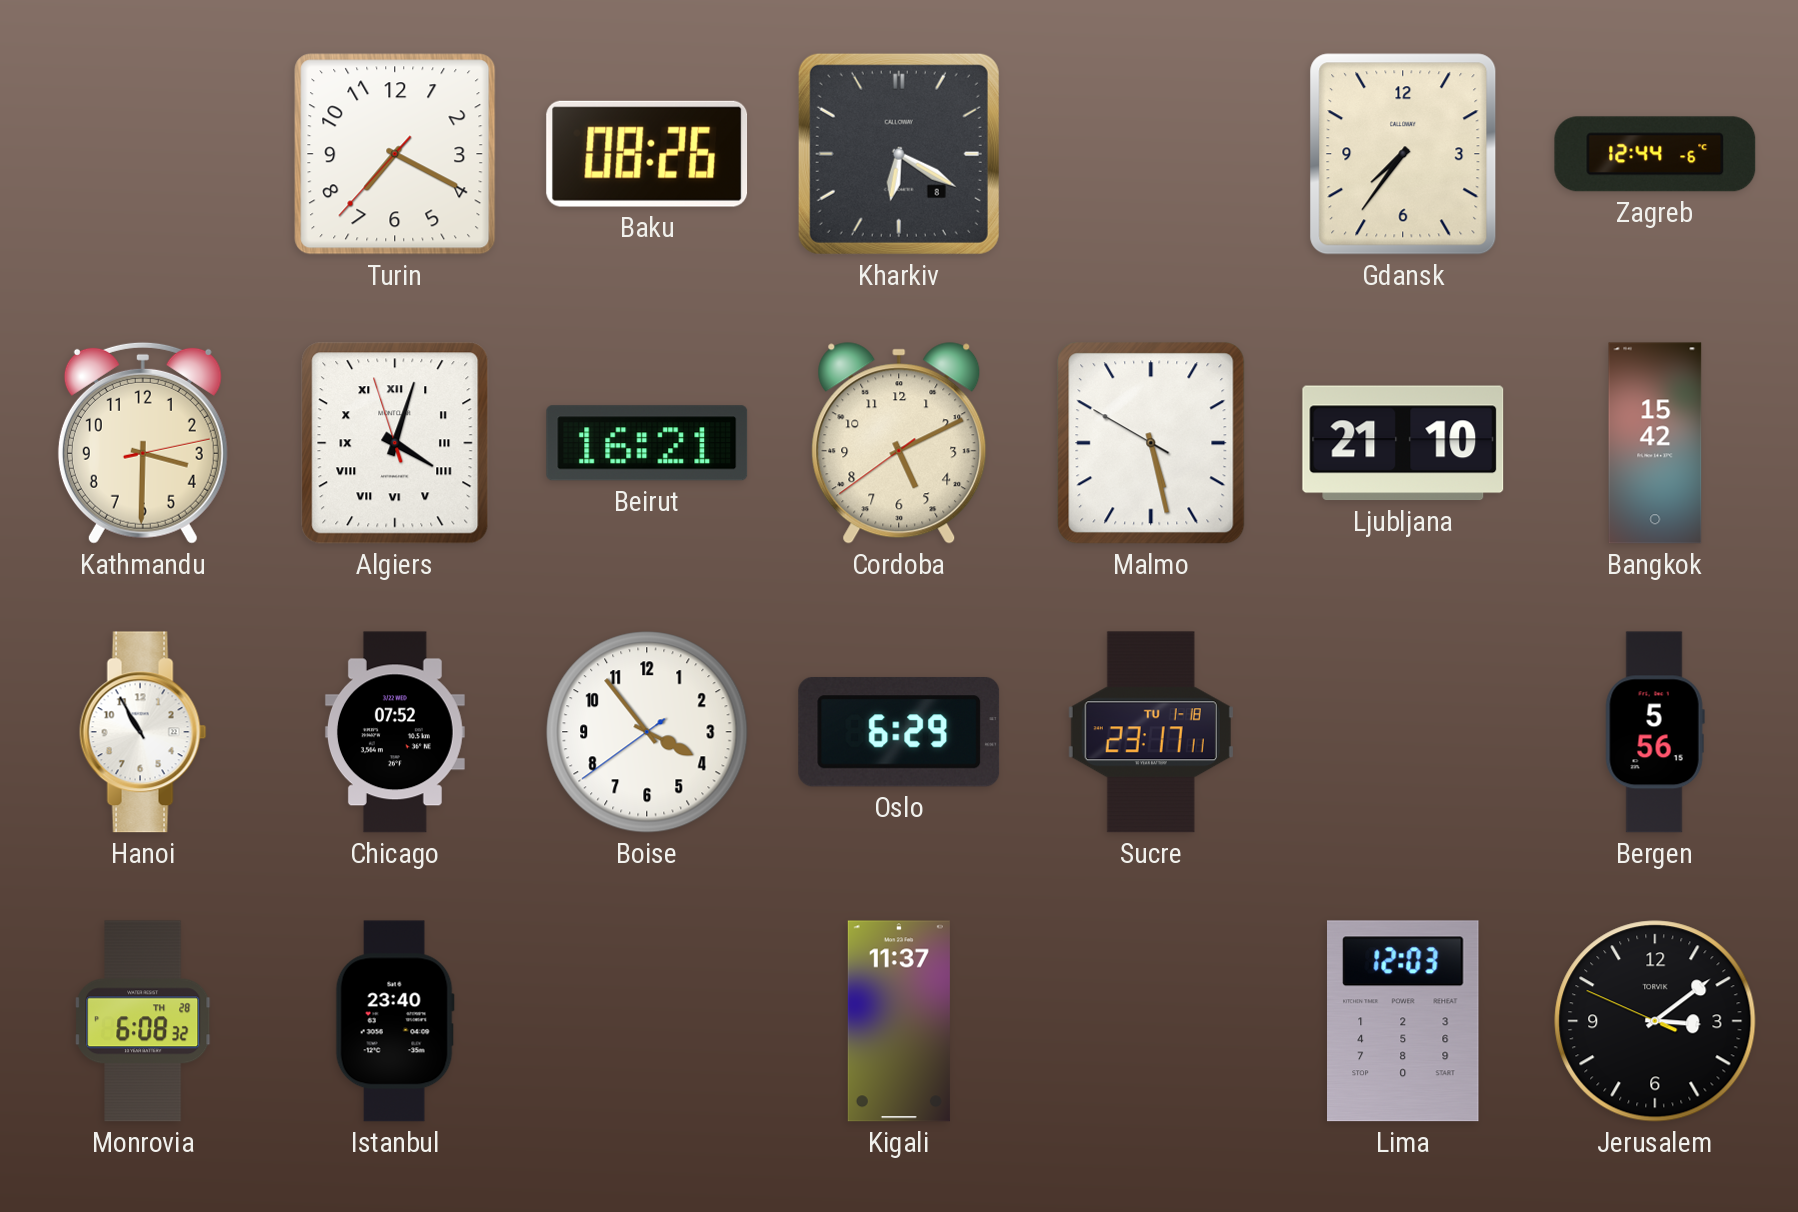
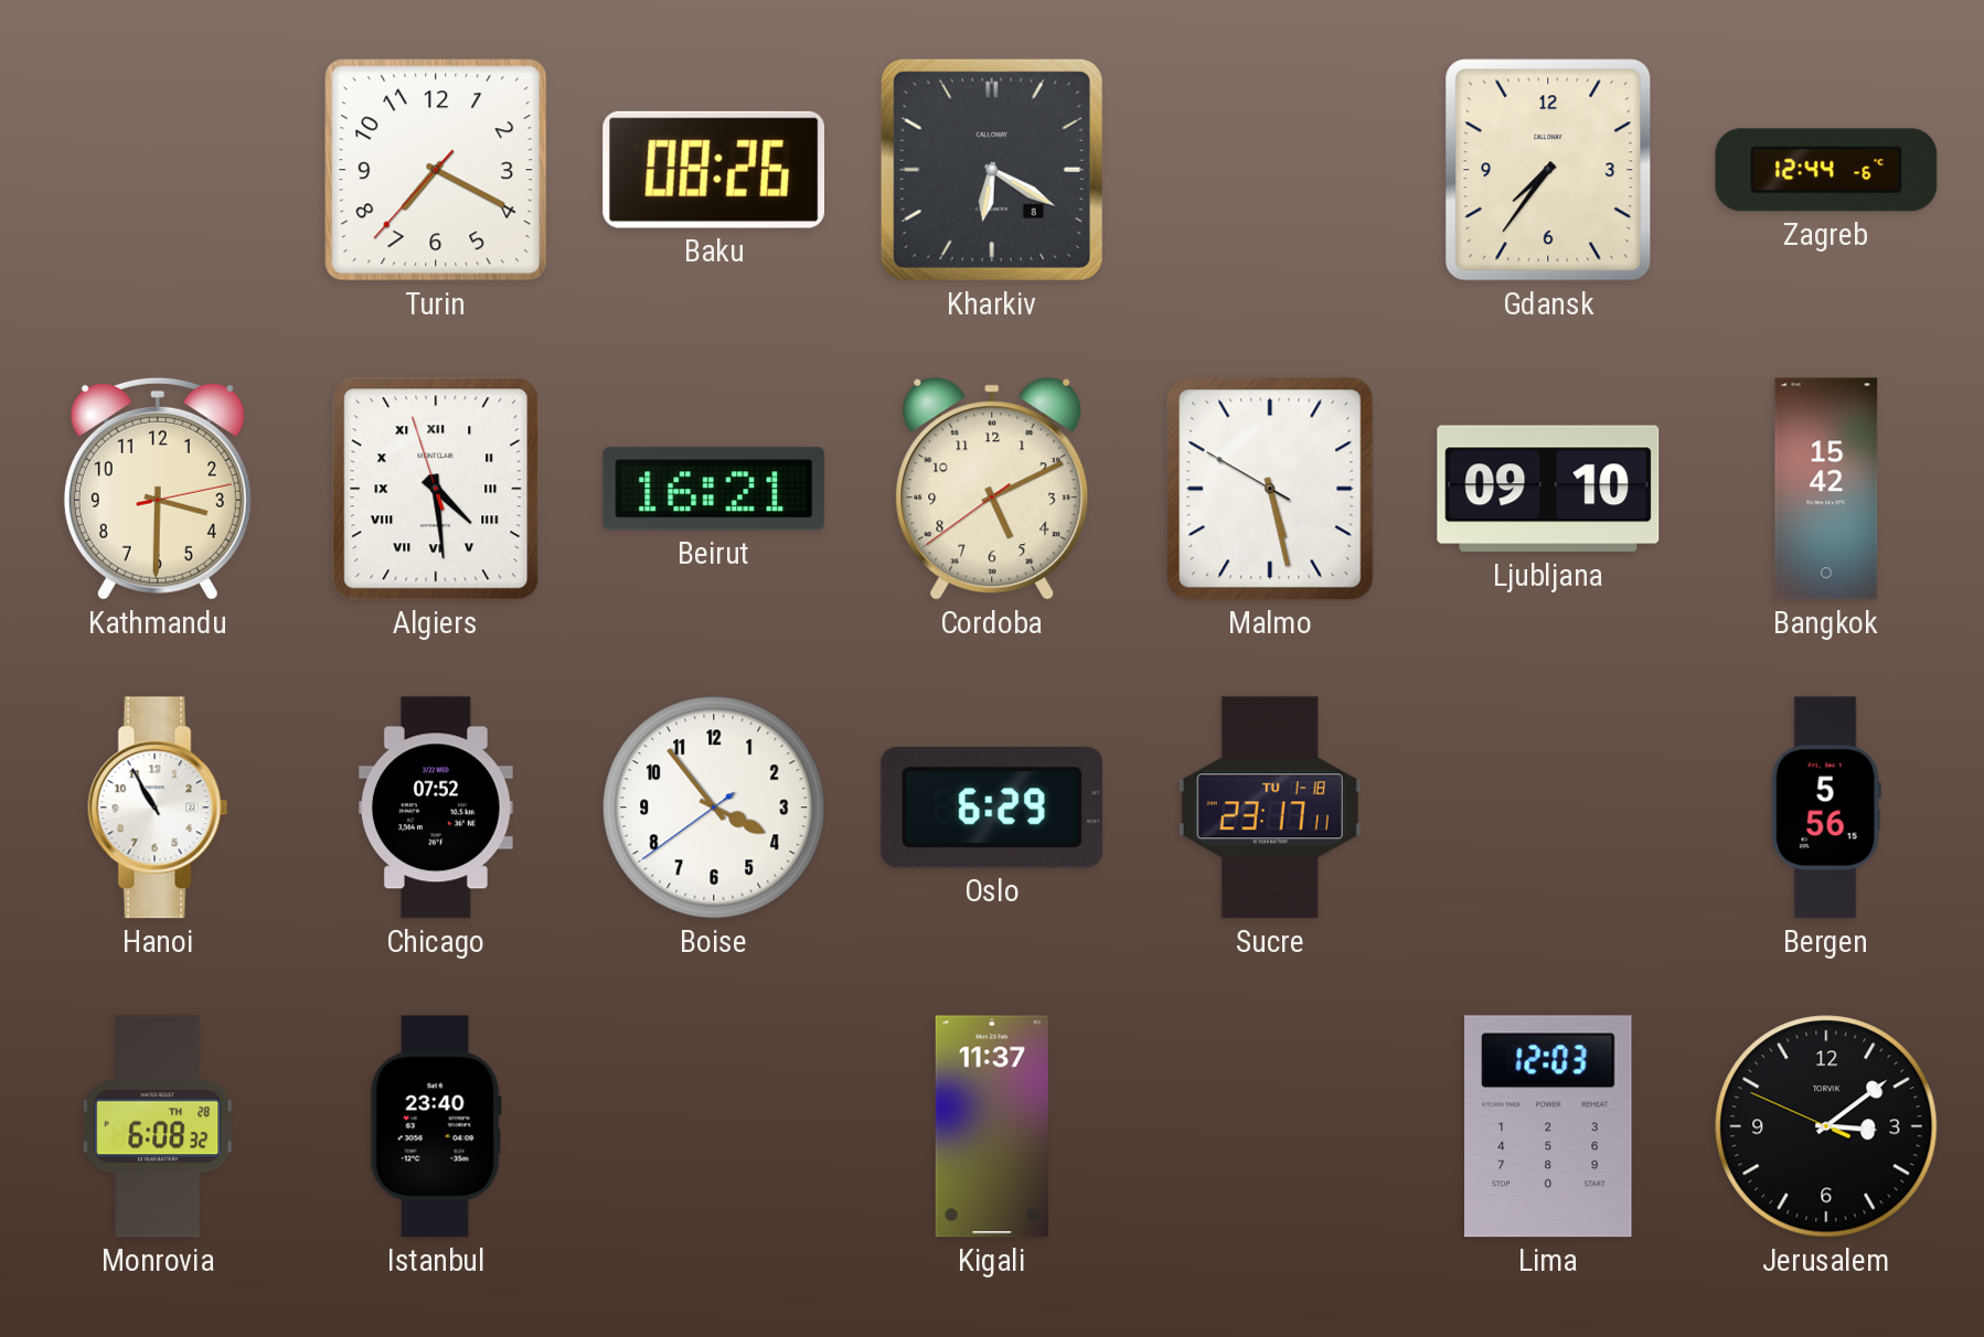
Algiers: 4:02 -> 4:28
Ljubljana: 21:10 -> 09:10
